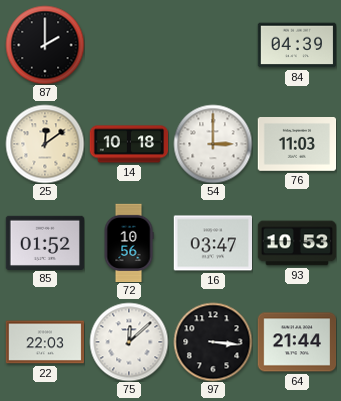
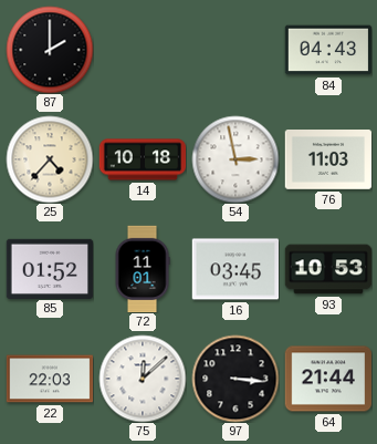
84: 04:39 -> 04:43
25: 12:09 -> 4:37
54: 3:00 -> 2:58
72: 10:56 -> 11:01
16: 03:47 -> 03:45
